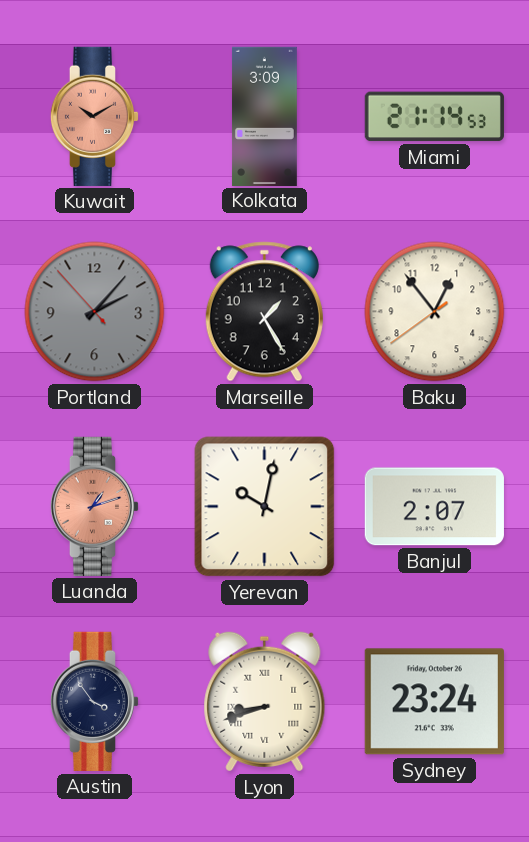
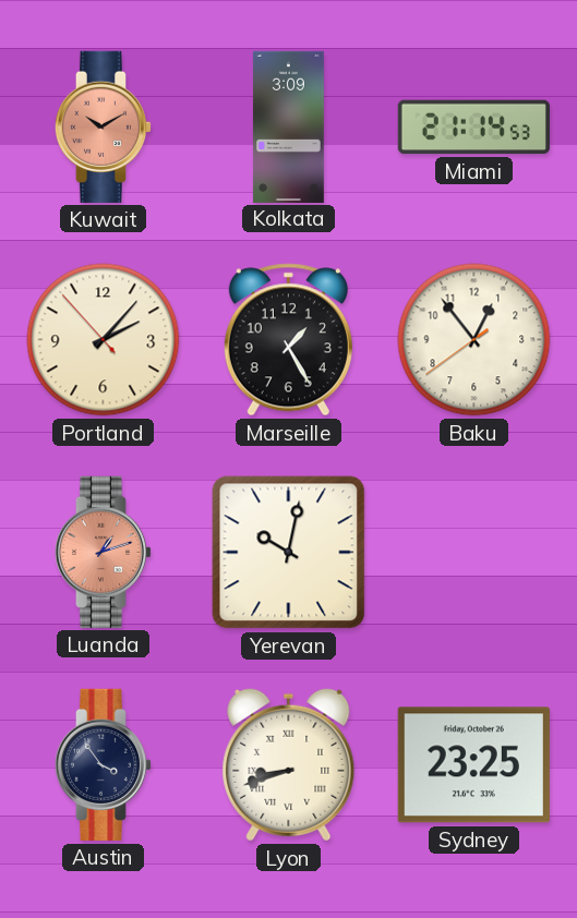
Portland dial: grey -> cream
Banjul: 2:07 -> none
Sydney: 23:24 -> 23:25
